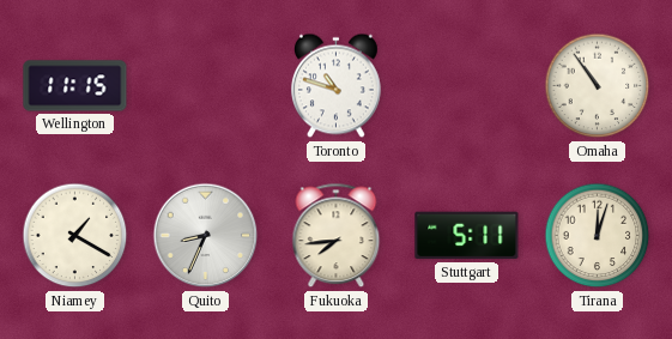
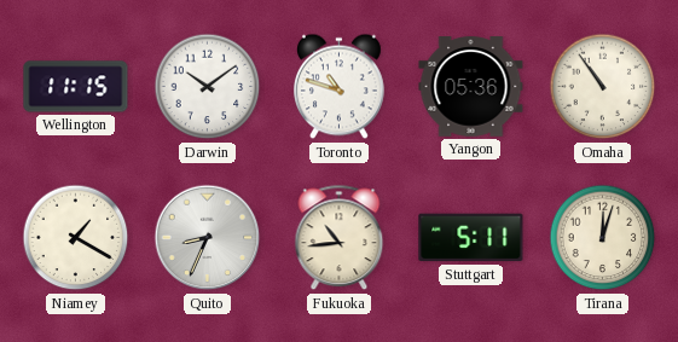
Darwin: none -> 10:09
Yangon: none -> 05:36
Fukuoka: 7:44 -> 10:44
